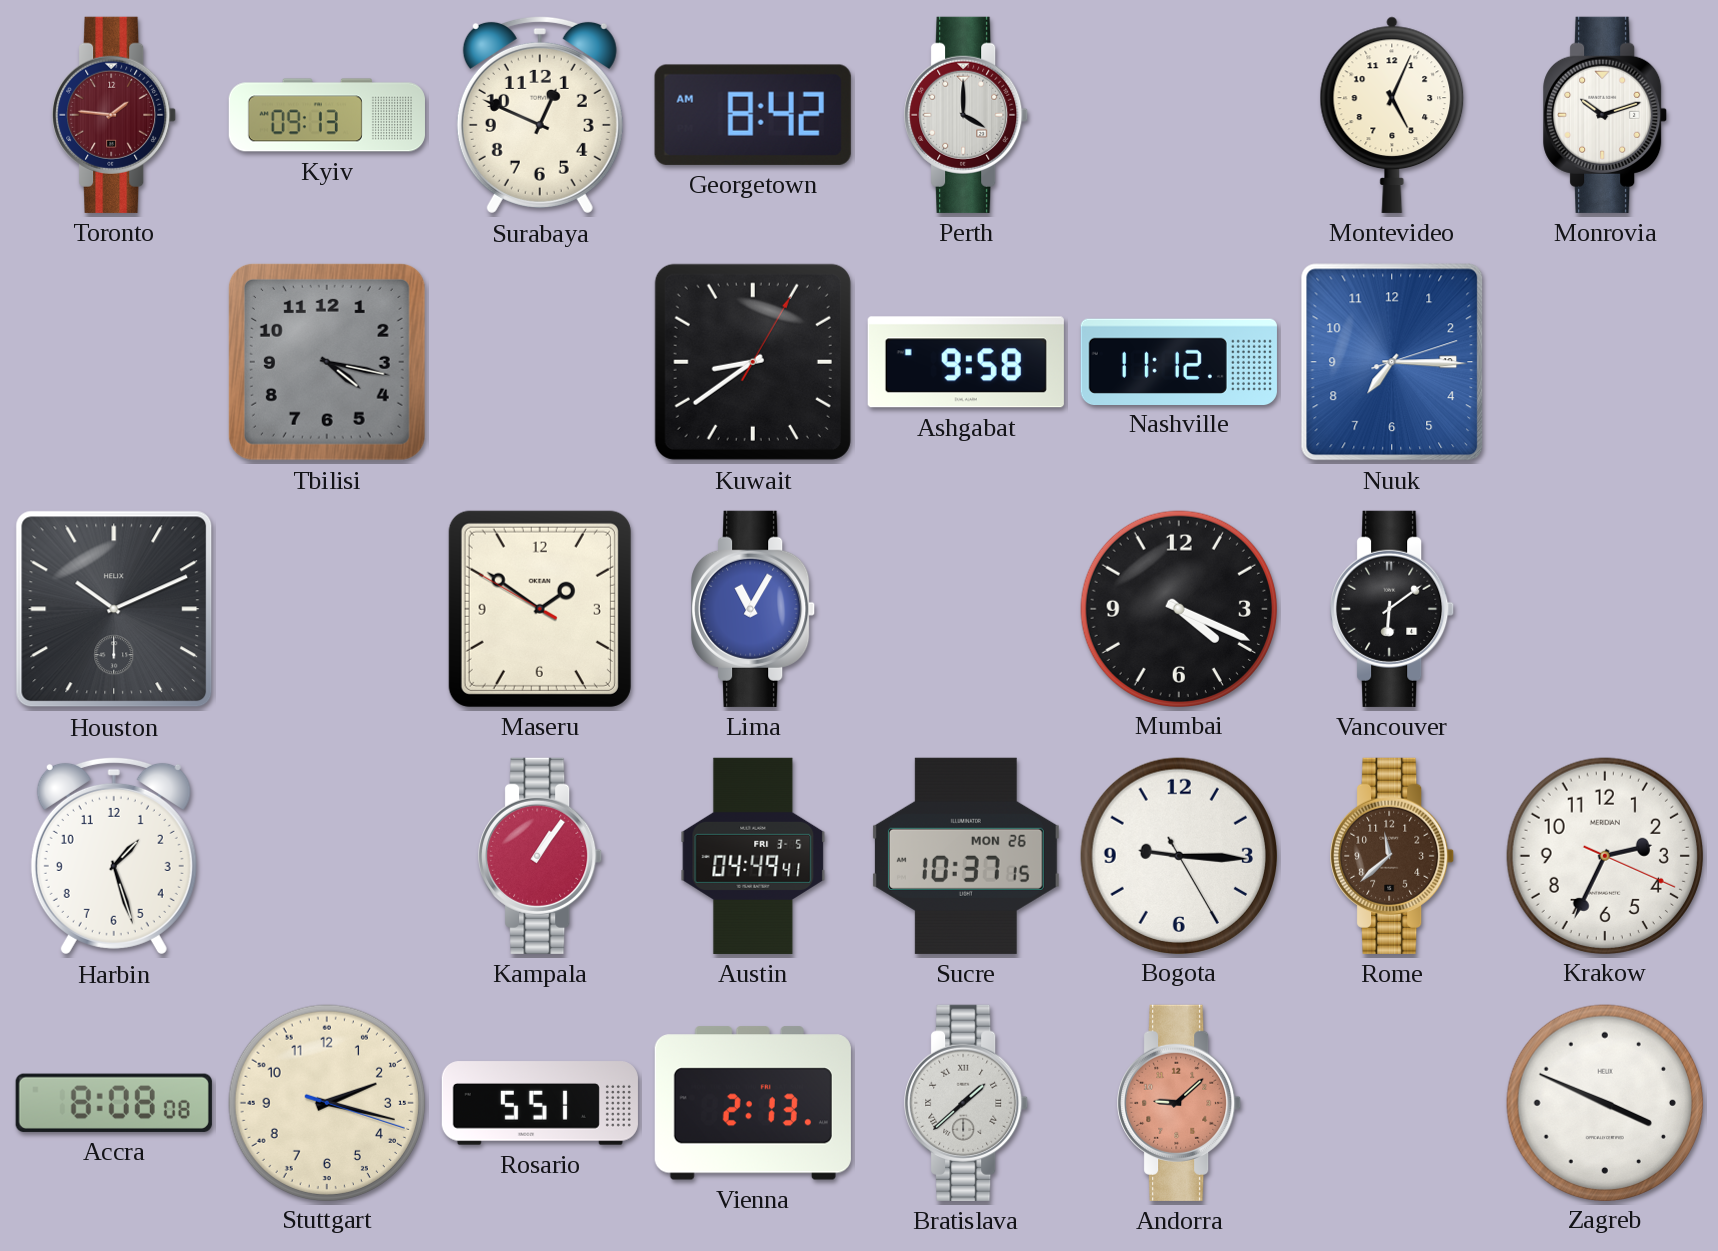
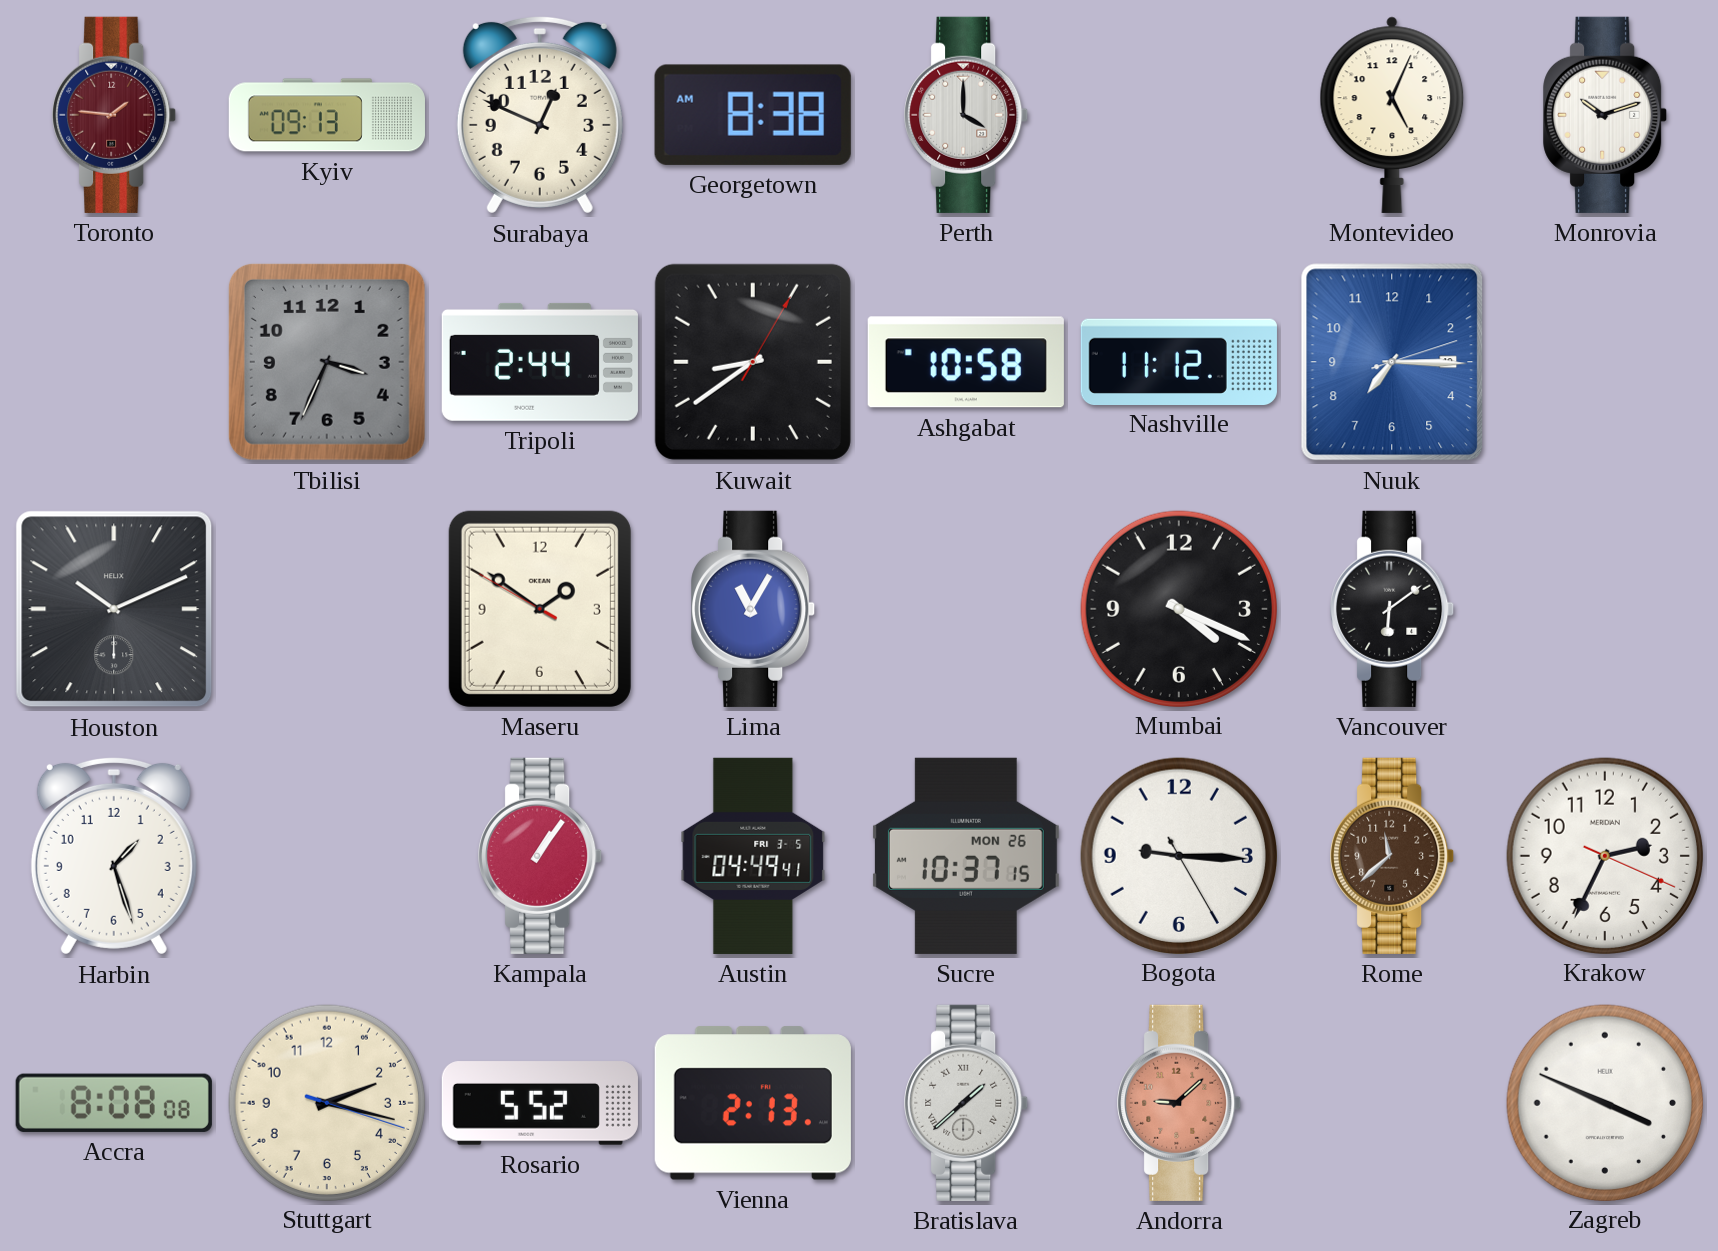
Georgetown: 8:42 -> 8:38
Tbilisi: 4:17 -> 3:34
Tripoli: none -> 2:44
Ashgabat: 9:58 -> 10:58
Rosario: 5:51 -> 5:52
